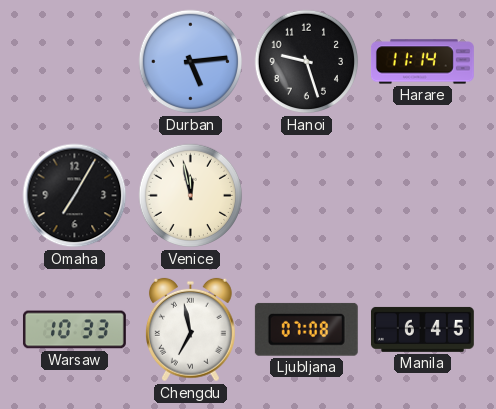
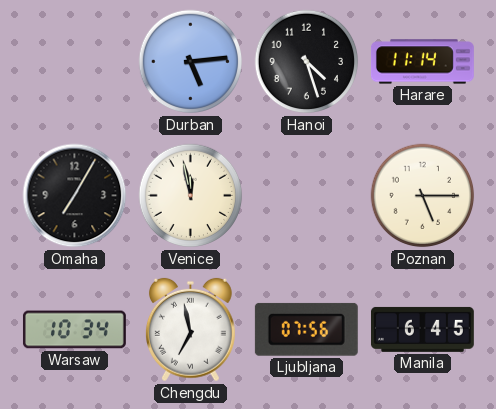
Hanoi: 9:27 -> 4:27
Poznan: none -> 5:15
Warsaw: 10:33 -> 10:34
Ljubljana: 07:08 -> 07:56
